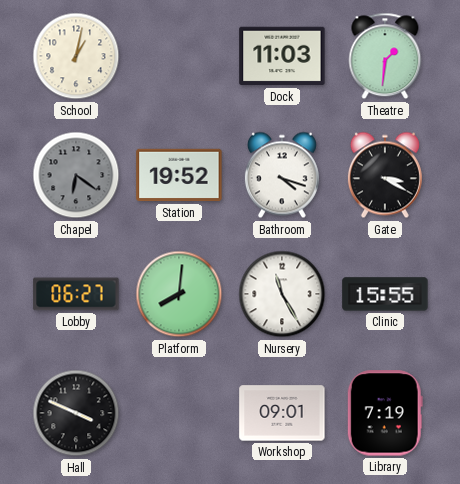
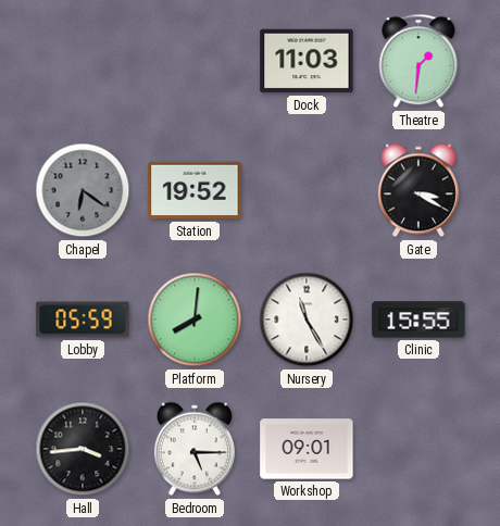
School: 1:02 -> none
Bathroom: 4:18 -> none
Lobby: 06:27 -> 05:59
Hall: 3:49 -> 3:44
Bedroom: none -> 5:15
Library: 7:19 -> none
